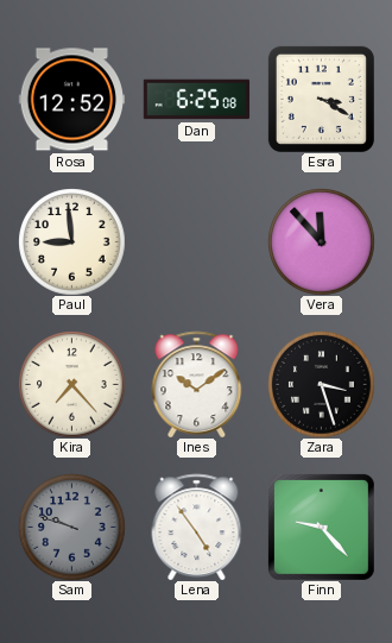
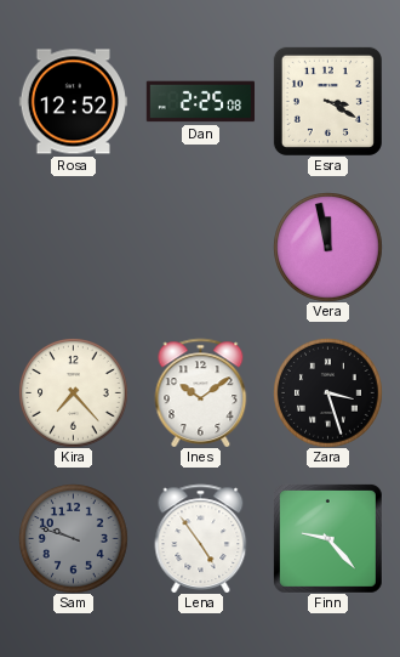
Dan: 6:25 -> 2:25
Paul: 8:59 -> none
Vera: 11:53 -> 11:58
